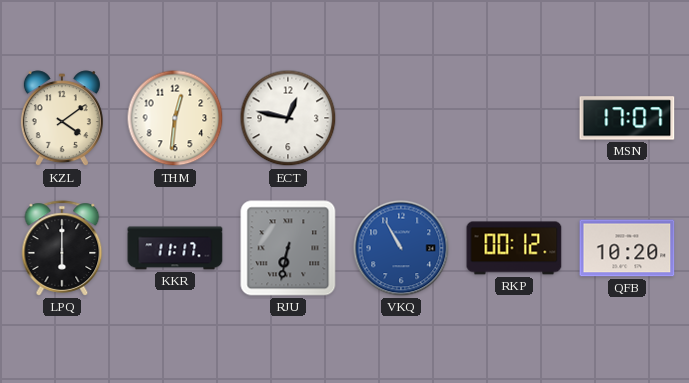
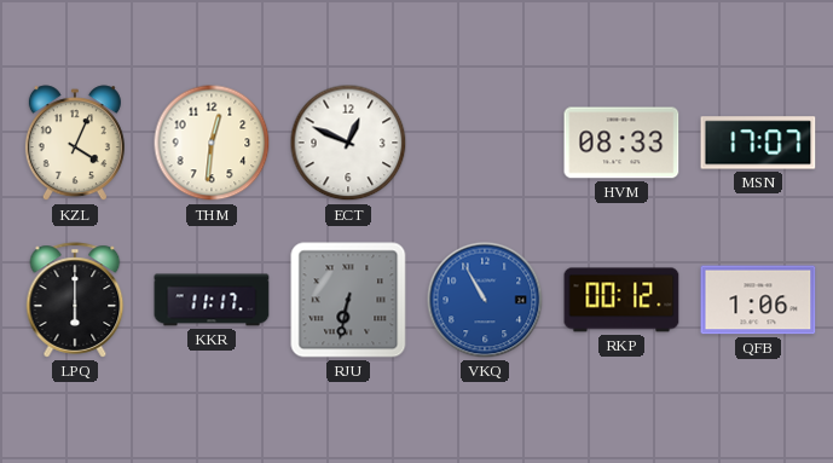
KZL: 4:09 -> 4:04
ECT: 12:47 -> 12:49
HVM: none -> 08:33
QFB: 10:20 -> 1:06
